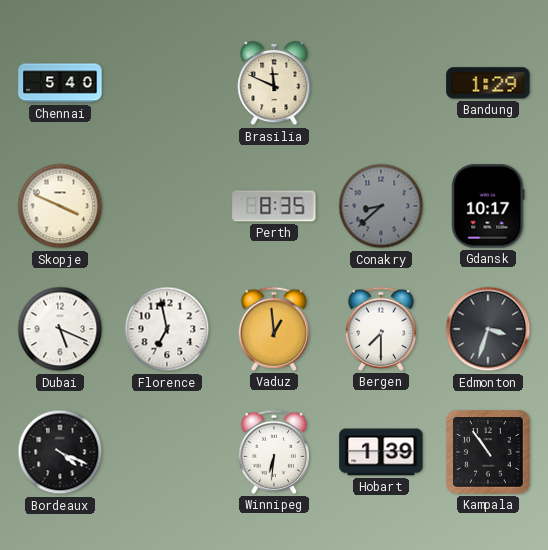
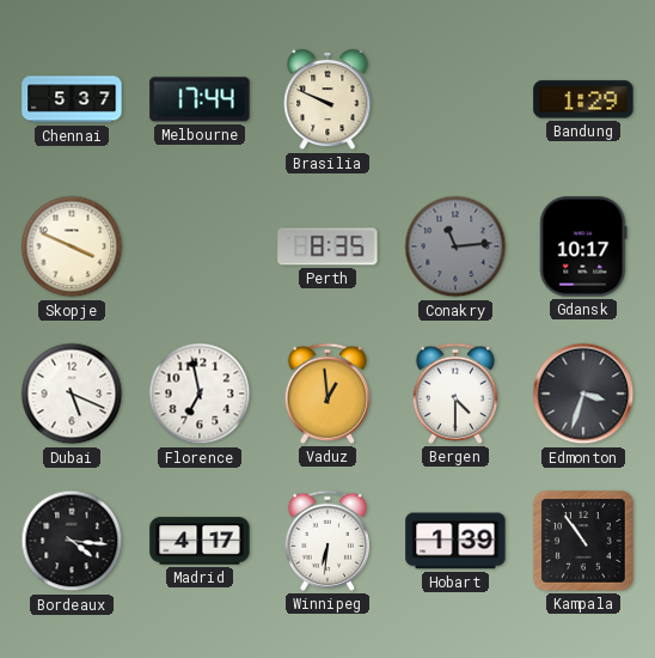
Chennai: 5:40 -> 5:37
Melbourne: none -> 17:44
Brasilia: 11:49 -> 9:49
Conakry: 8:38 -> 11:14
Bergen: 7:30 -> 4:30
Bordeaux: 4:19 -> 4:16
Madrid: none -> 4:17
